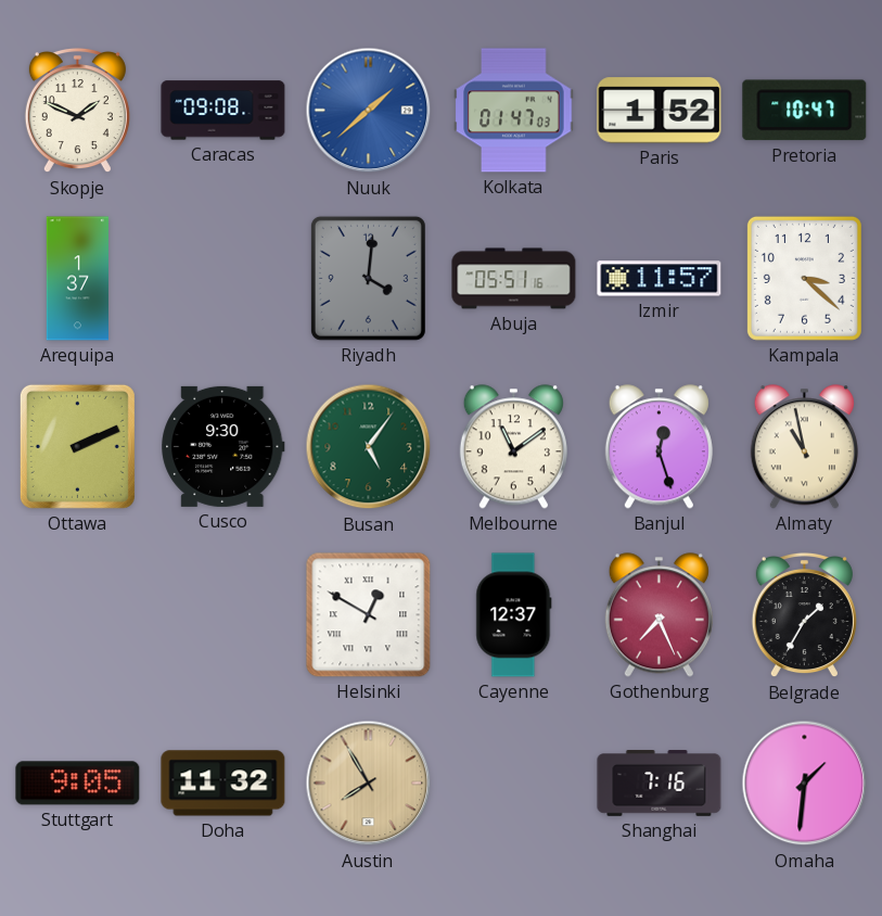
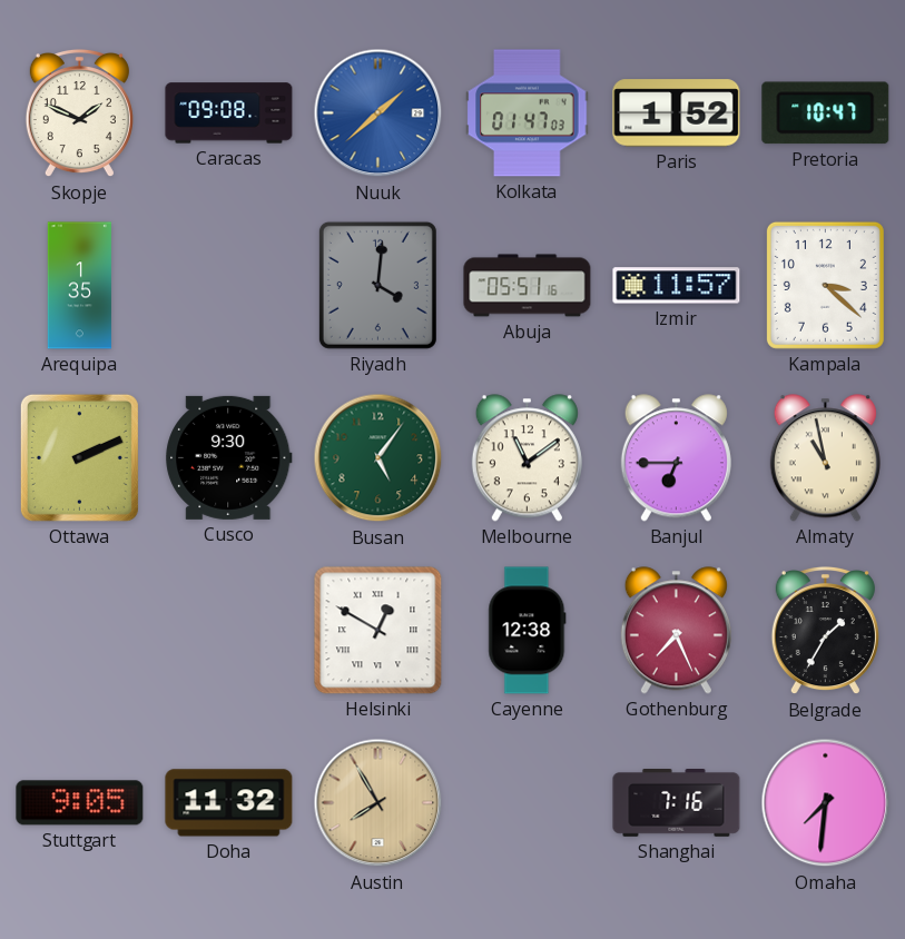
Arequipa: 1:37 -> 1:35
Banjul: 12:27 -> 6:45
Cayenne: 12:37 -> 12:38
Omaha: 1:31 -> 7:31
